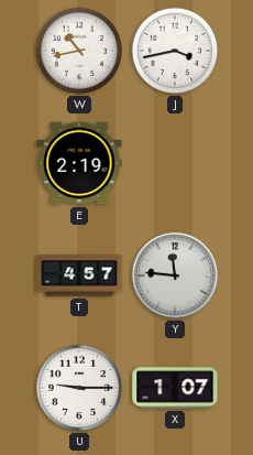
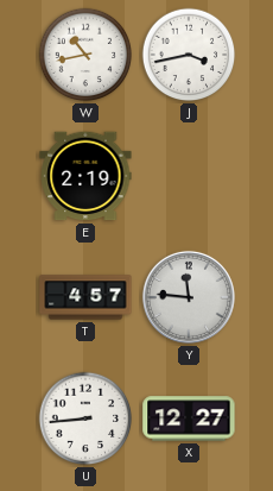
U: 9:15 -> 8:44
X: 1:07 -> 12:27
